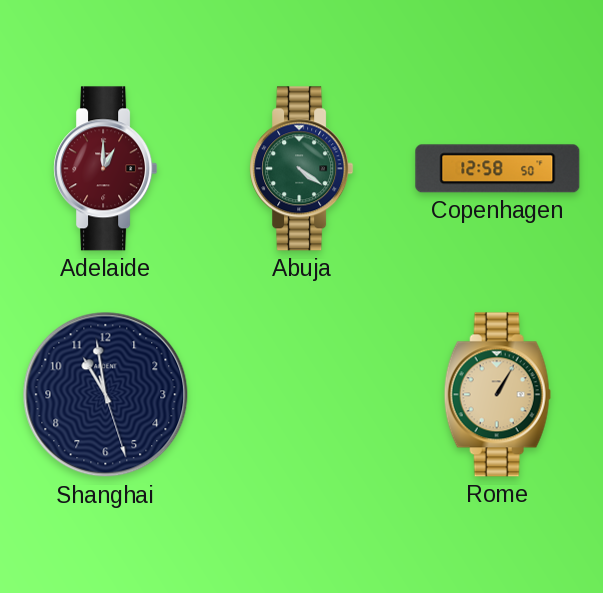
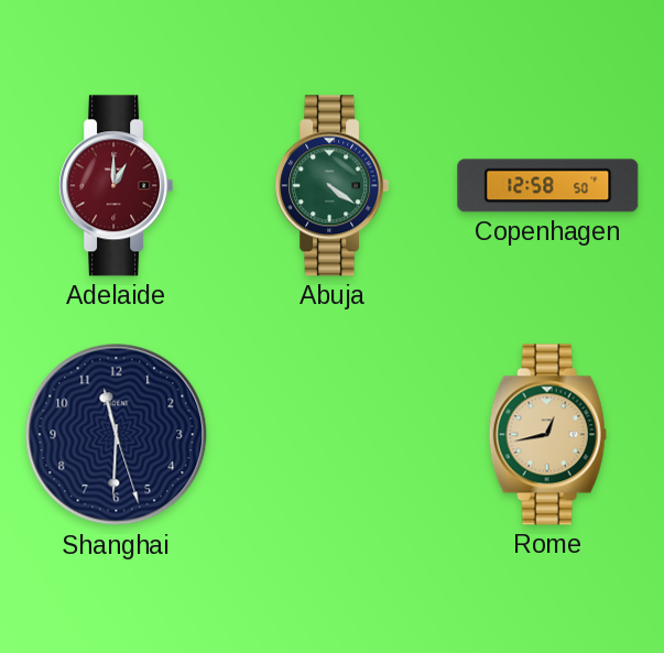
Shanghai: 10:58 -> 11:30
Rome: 1:05 -> 12:43
